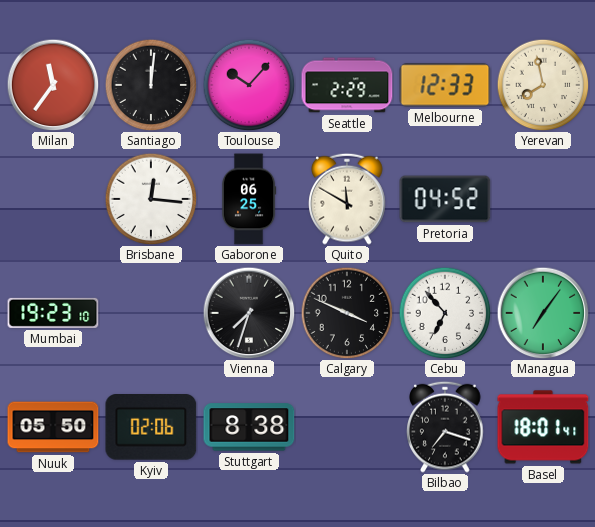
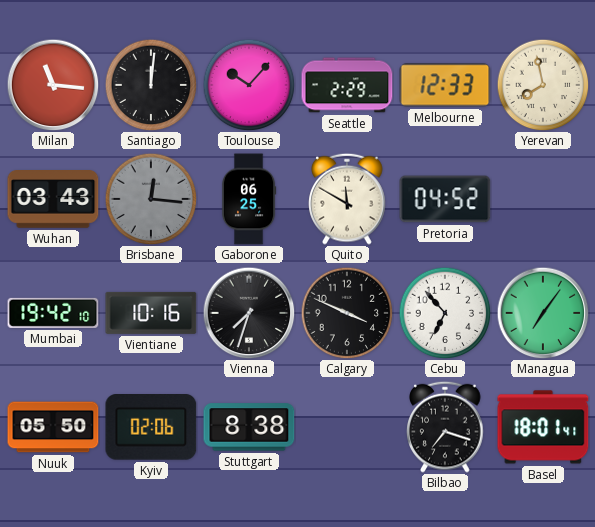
Milan: 11:36 -> 11:16
Wuhan: none -> 03:43
Brisbane dial: white -> grey
Mumbai: 19:23 -> 19:42
Vientiane: none -> 10:16
